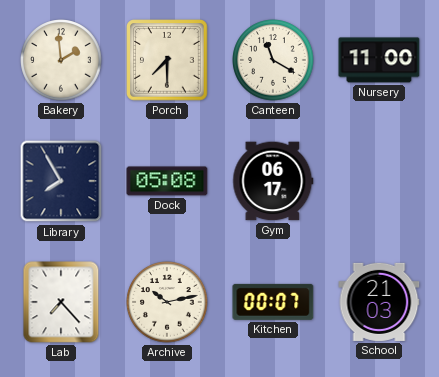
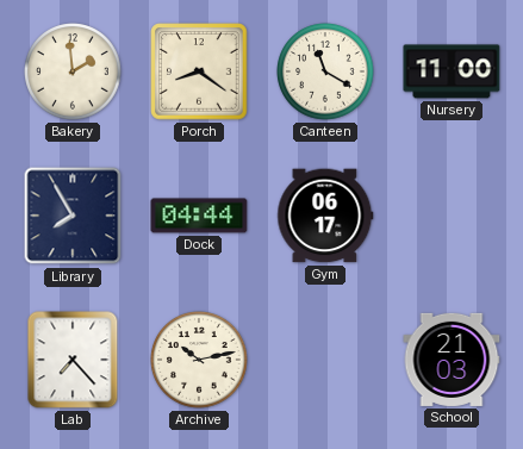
Porch: 7:30 -> 8:21
Dock: 05:08 -> 04:44
Kitchen: 00:07 -> none
